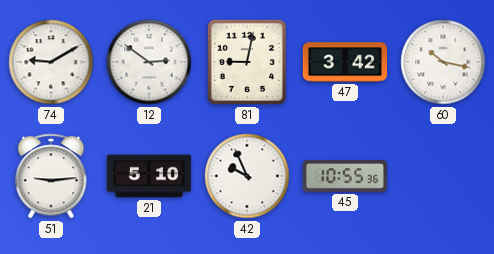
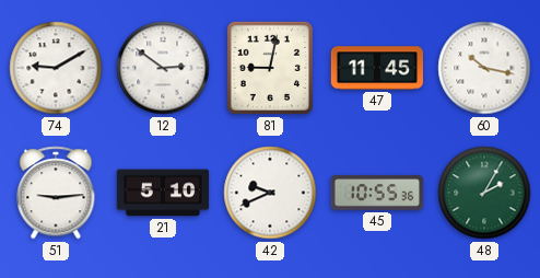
47: 3:42 -> 11:45
42: 9:56 -> 9:41
48: none -> 2:05
